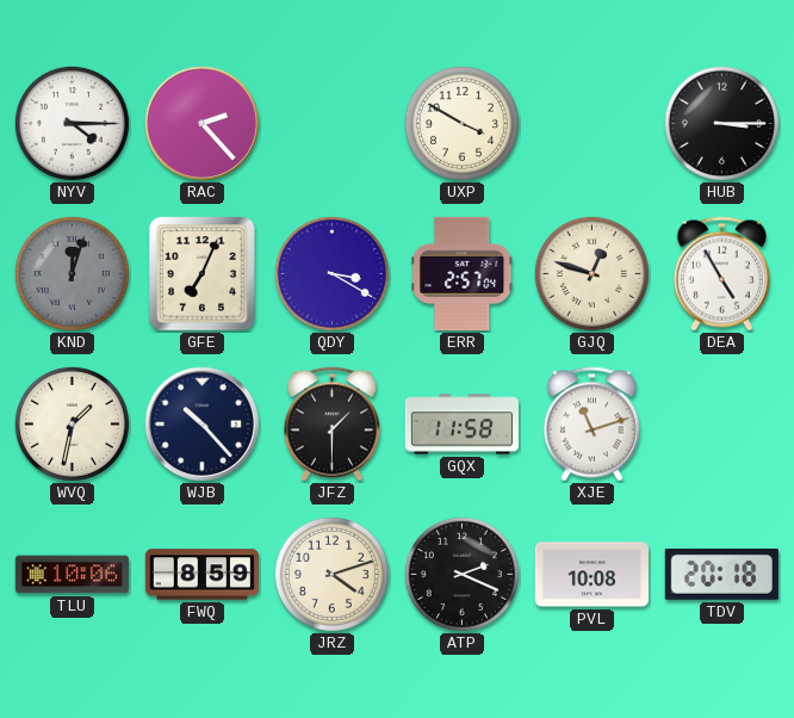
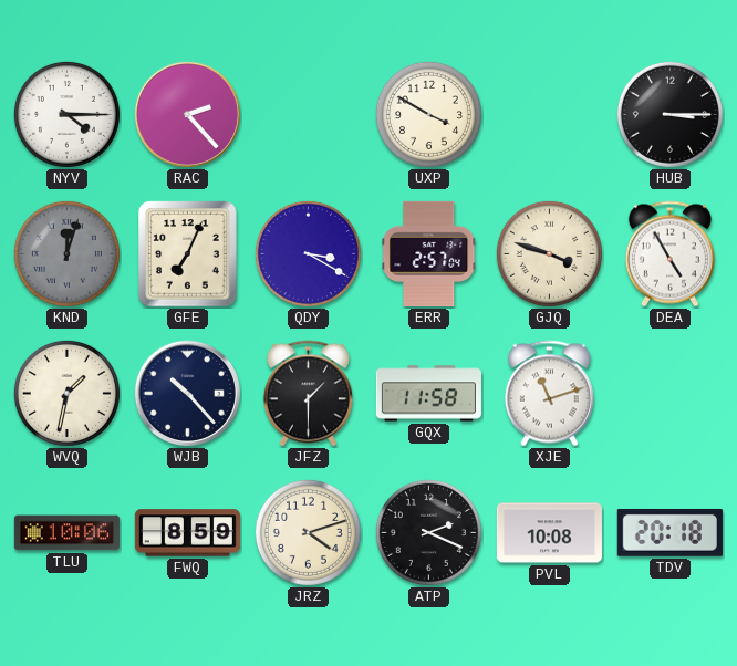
GJQ: 12:48 -> 3:48
